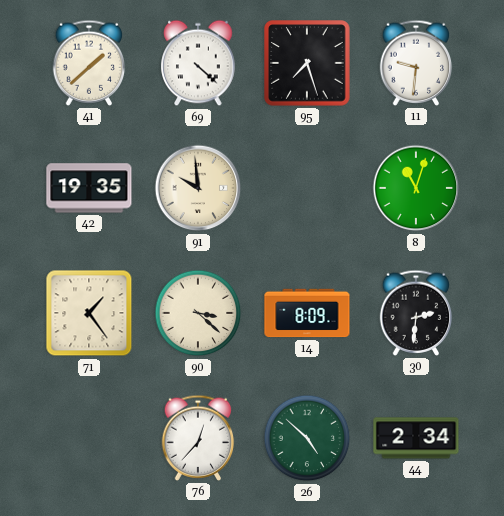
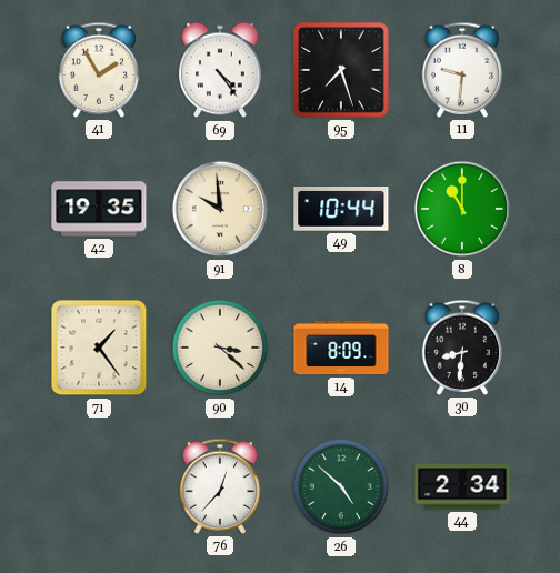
41: 1:38 -> 1:55
69: 4:22 -> 4:24
49: none -> 10:44
8: 11:03 -> 11:00
30: 2:31 -> 8:31
